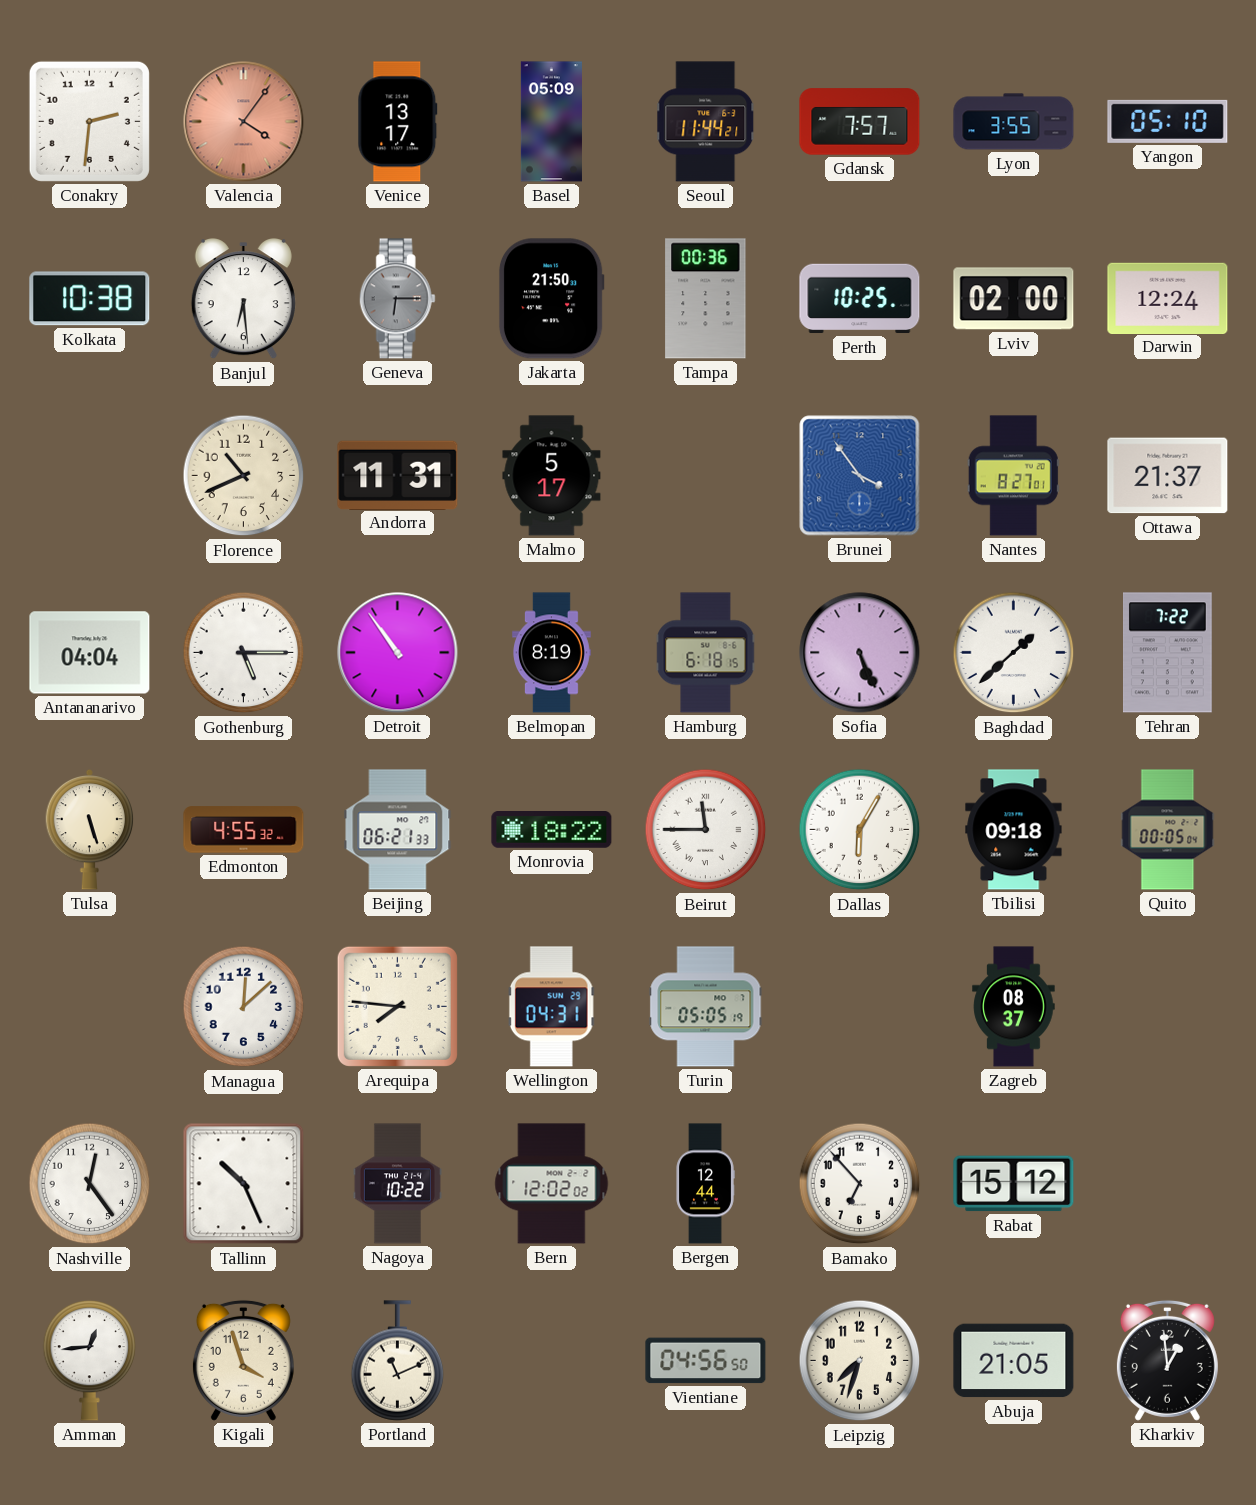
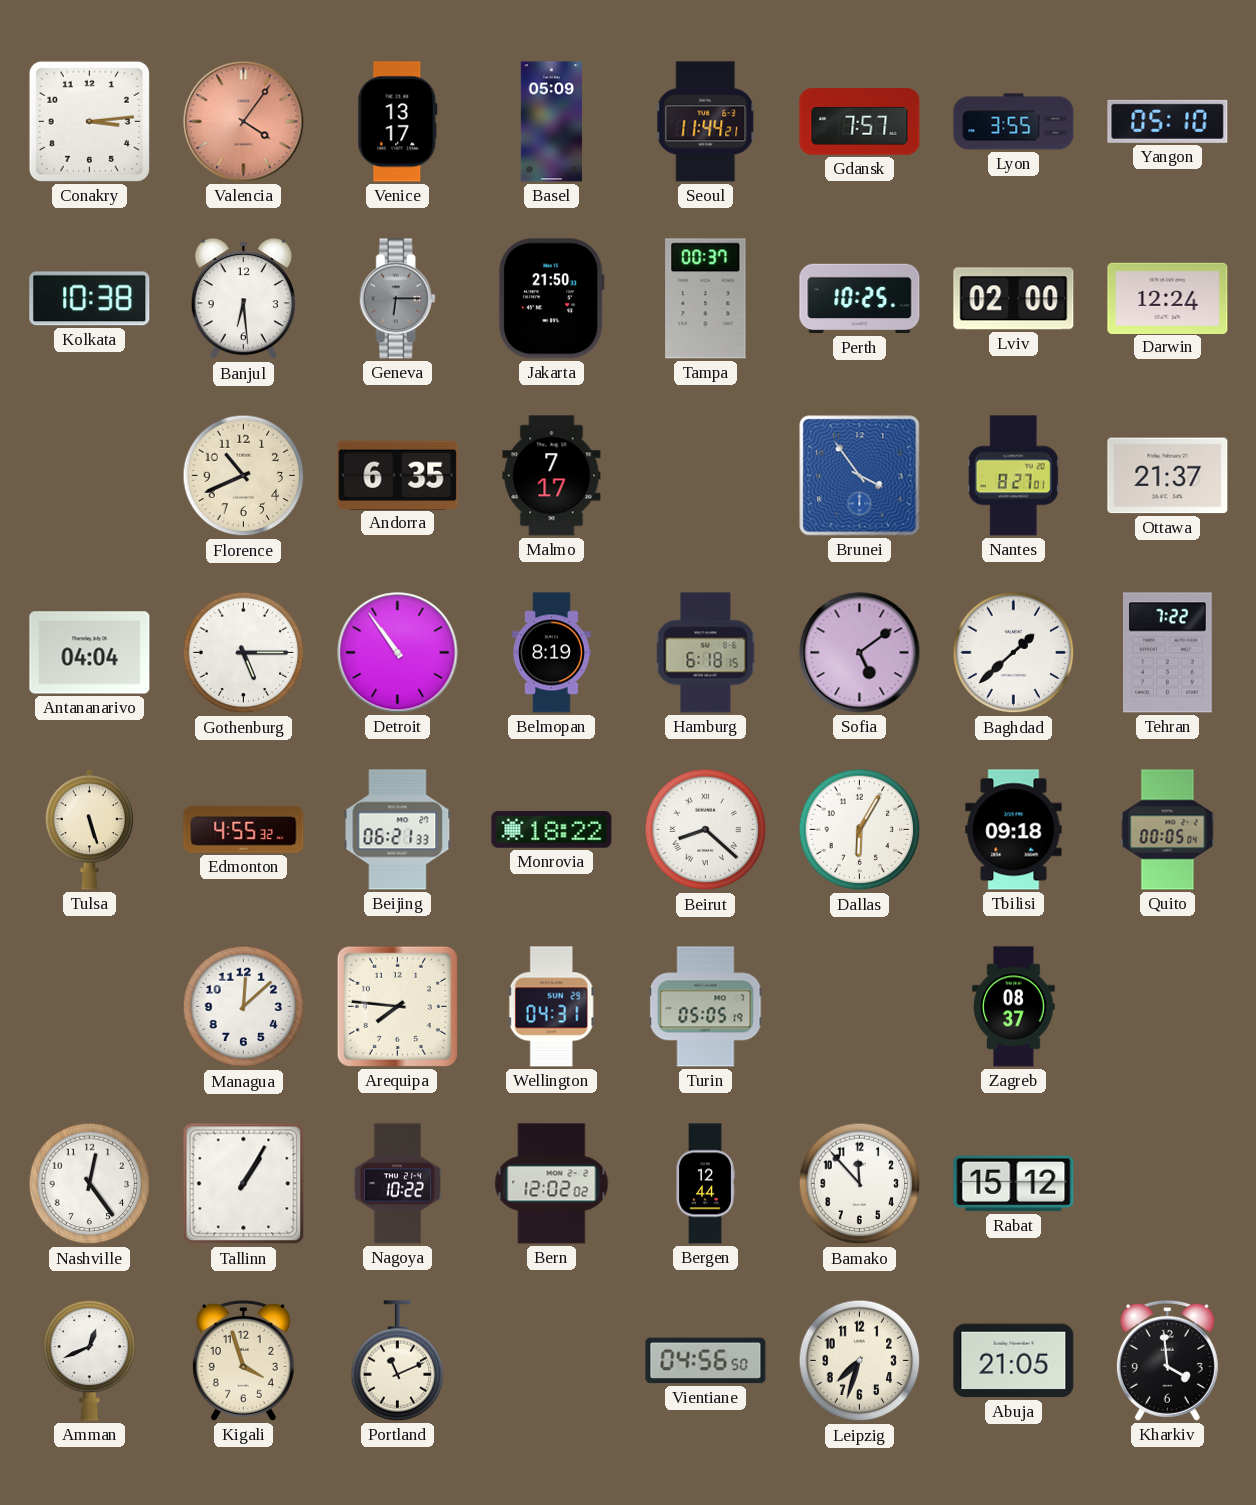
Conakry: 2:31 -> 3:14
Tampa: 00:36 -> 00:37
Andorra: 11:31 -> 6:35
Malmo: 5:17 -> 7:17
Sofia: 5:26 -> 5:09
Beirut: 11:45 -> 8:22
Tallinn: 10:26 -> 1:05
Bamako: 6:53 -> 11:53
Amman: 12:44 -> 12:41
Kharkiv: 12:59 -> 3:59
